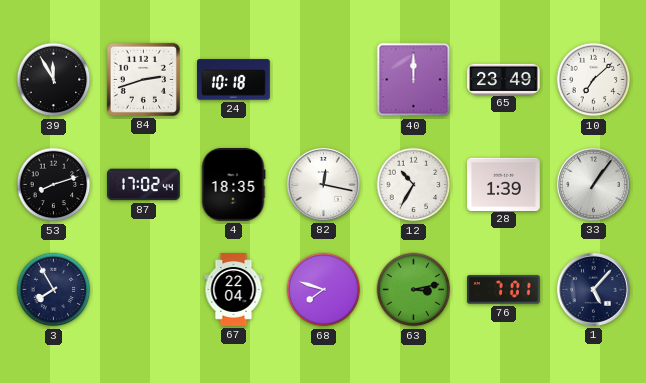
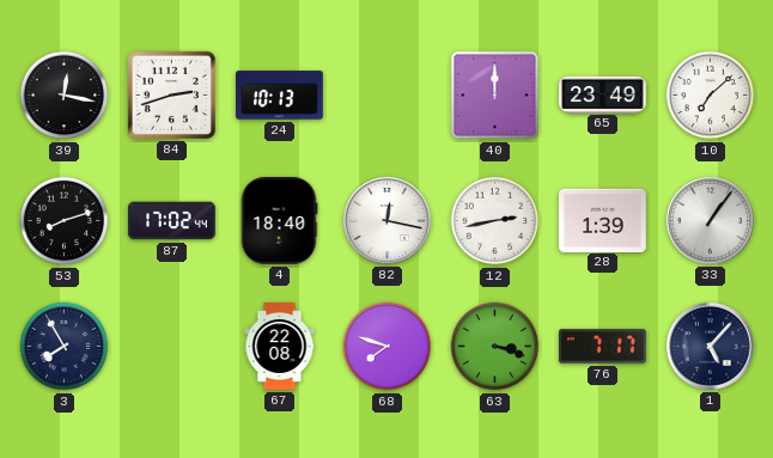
39: 11:55 -> 12:17
24: 10:18 -> 10:13
4: 18:35 -> 18:40
12: 10:35 -> 2:43
67: 22:04 -> 22:08
63: 3:13 -> 3:18
76: 7:01 -> 7:17
